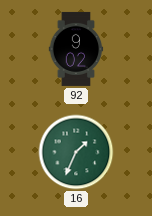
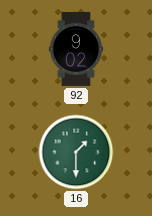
16: 1:34 -> 1:30
